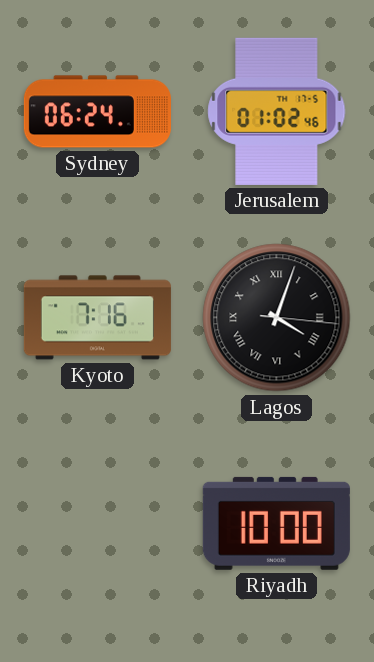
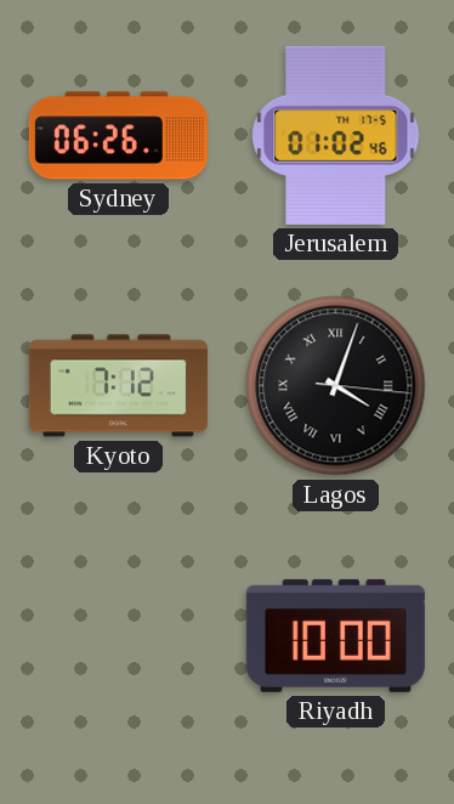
Sydney: 06:24 -> 06:26
Kyoto: 7:16 -> 7:12
